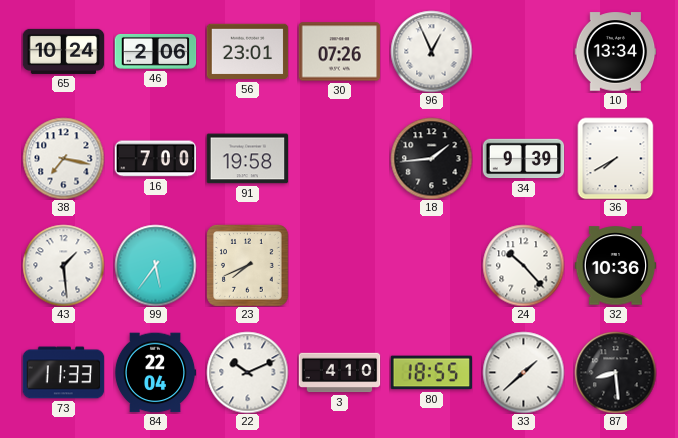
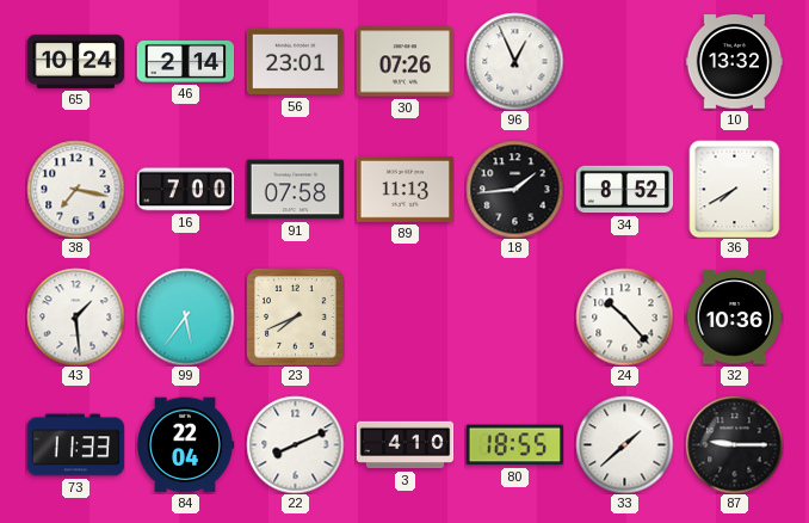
46: 2:06 -> 2:14
10: 13:34 -> 13:32
91: 19:58 -> 07:58
89: none -> 11:13
34: 9:39 -> 8:52
22: 10:11 -> 8:11
87: 8:29 -> 9:15
